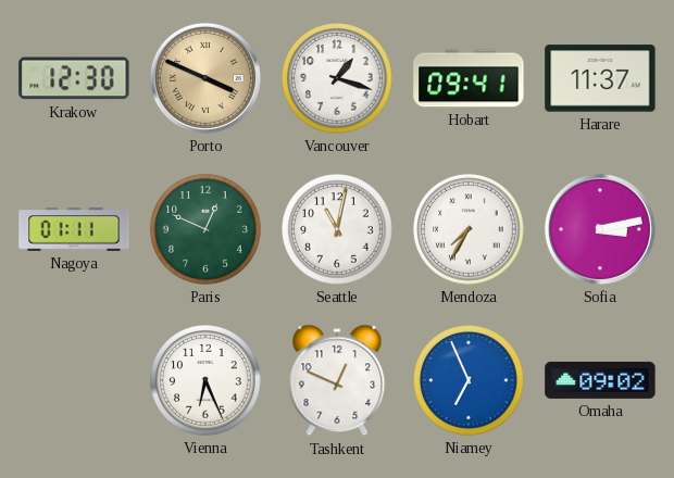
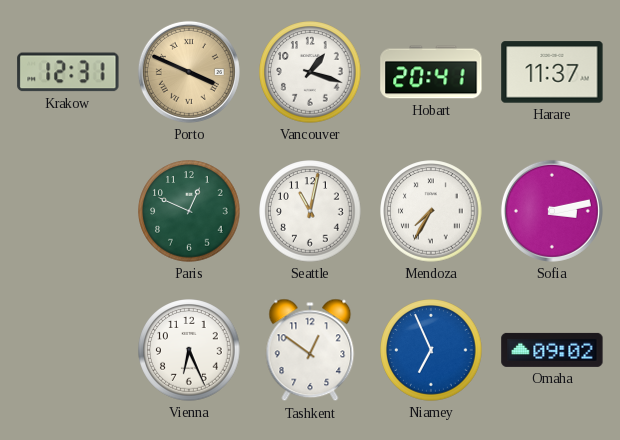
Krakow: 12:30 -> 12:31
Hobart: 09:41 -> 20:41
Nagoya: 01:11 -> none
Tashkent: 12:49 -> 12:51
